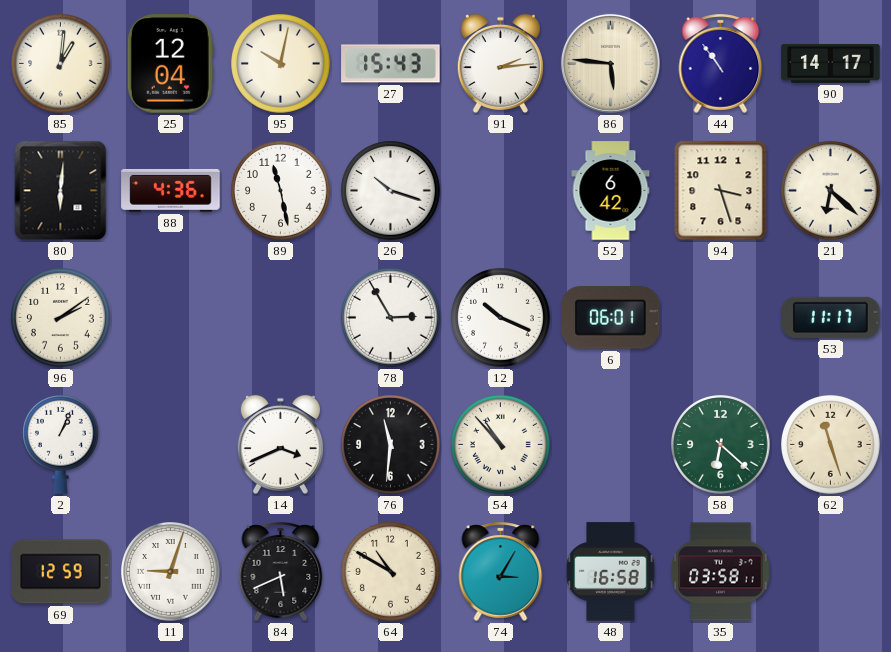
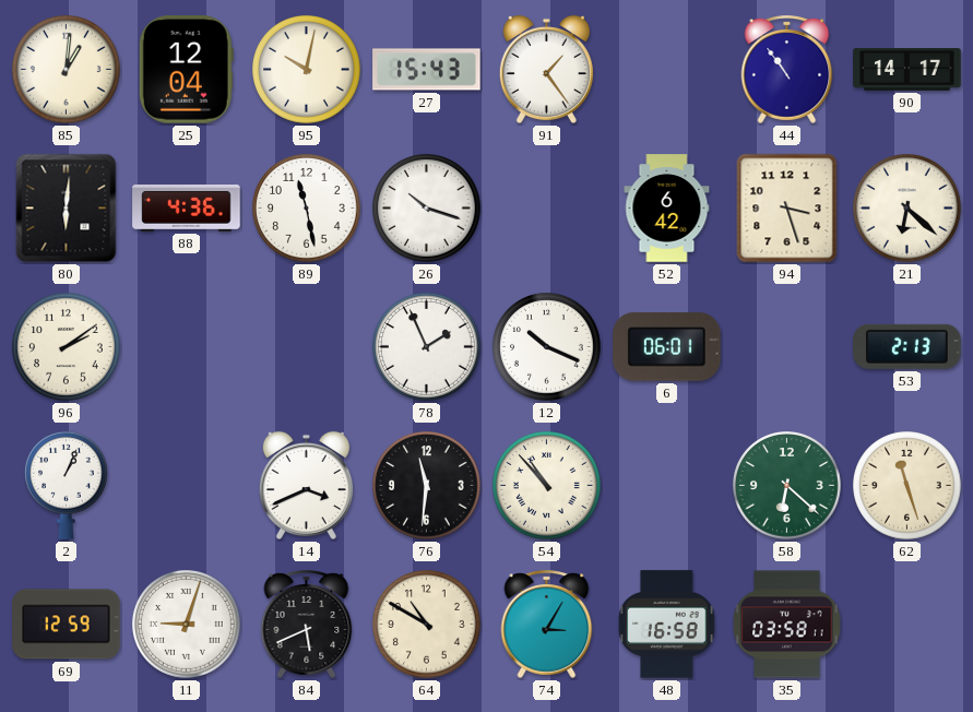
91: 2:14 -> 1:24
86: 5:46 -> none
78: 2:55 -> 1:56
53: 11:17 -> 2:13
